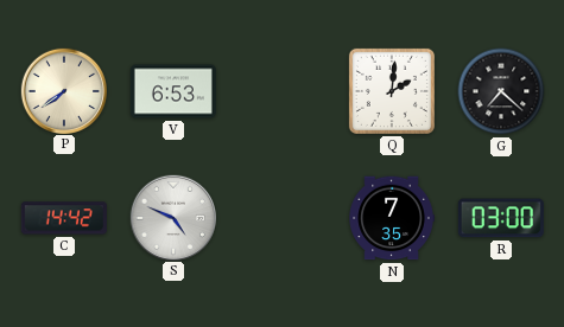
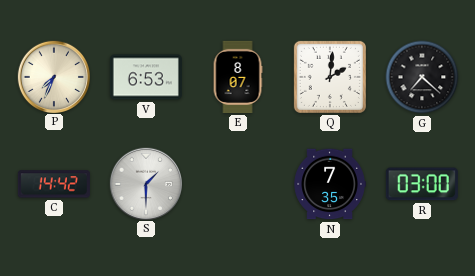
P: 7:39 -> 7:34
E: none -> 8:07
S: 4:49 -> 1:30
